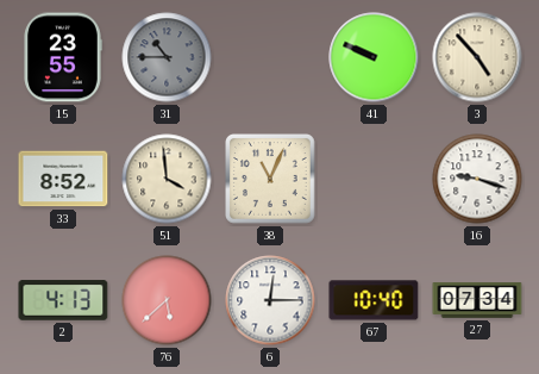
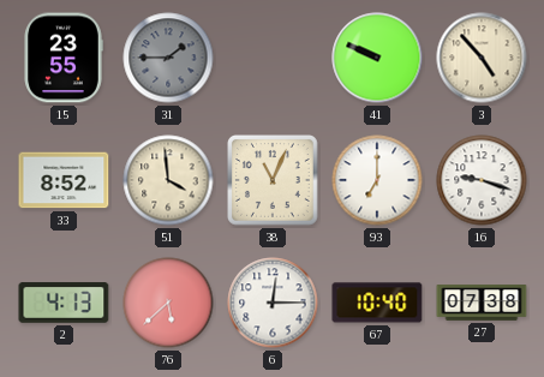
31: 10:45 -> 1:45
93: none -> 7:00
27: 07:34 -> 07:38
